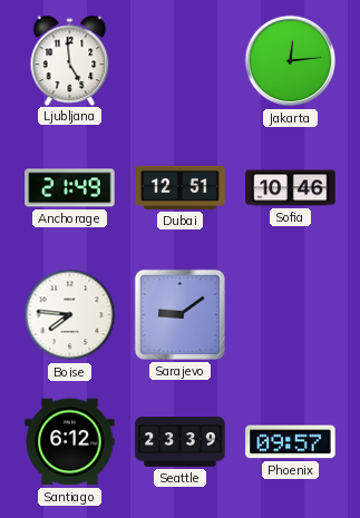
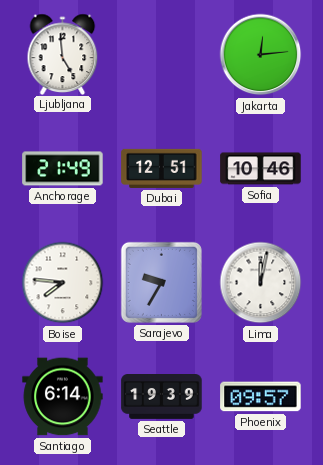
Sarajevo: 9:09 -> 9:35
Lima: none -> 12:02
Santiago: 6:12 -> 6:14
Seattle: 23:39 -> 19:39
